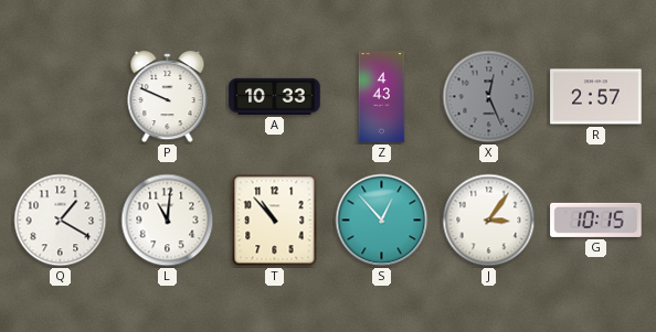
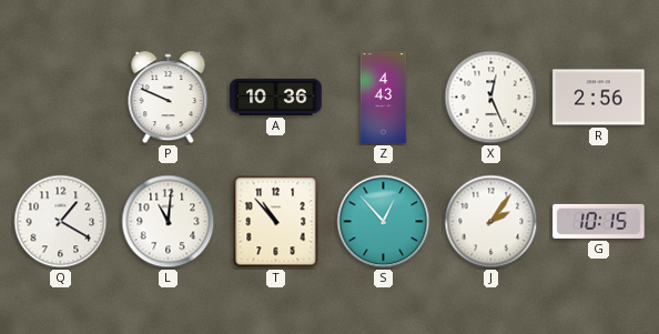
A: 10:33 -> 10:36
X dial: grey -> white
R: 2:57 -> 2:56
J: 3:06 -> 2:06
